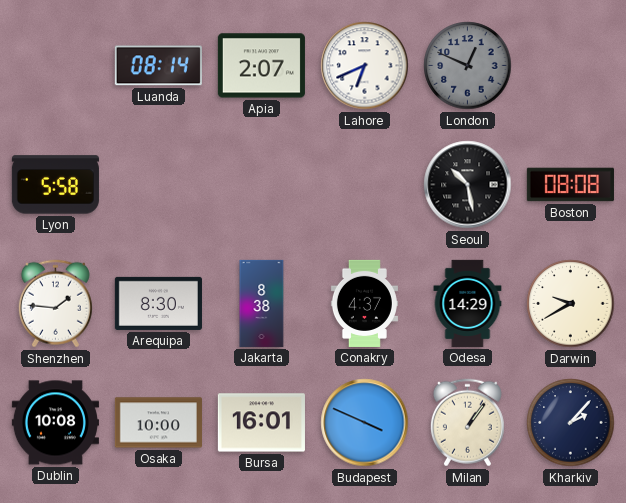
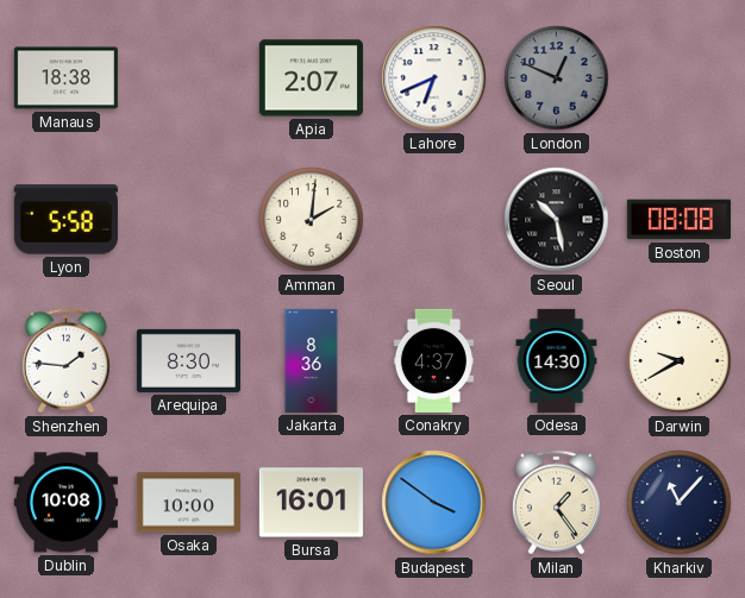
Manaus: none -> 18:38
Luanda: 08:14 -> none
Amman: none -> 2:01
Jakarta: 8:38 -> 8:36
Odesa: 14:29 -> 14:30
Budapest: 3:49 -> 3:51
Milan: 1:06 -> 1:24
Kharkiv: 2:07 -> 11:07
